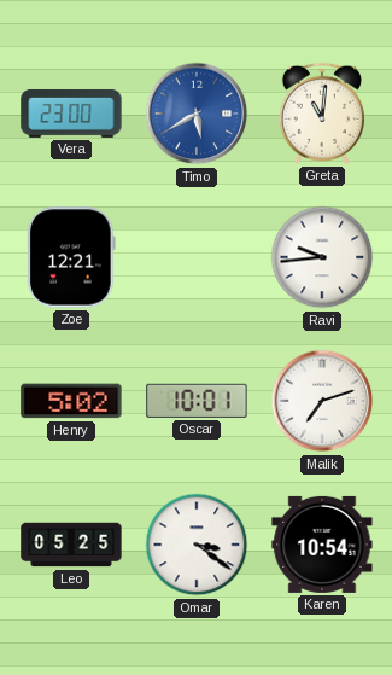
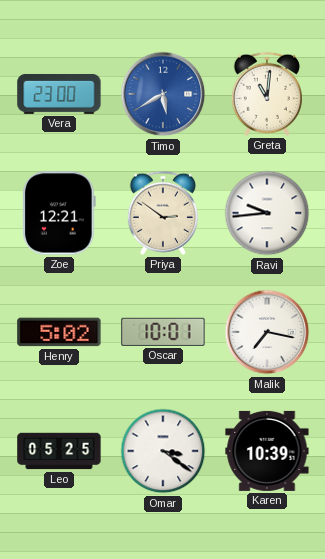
Priya: none -> 2:51
Malik: 7:12 -> 7:17
Karen: 10:54 -> 10:39
